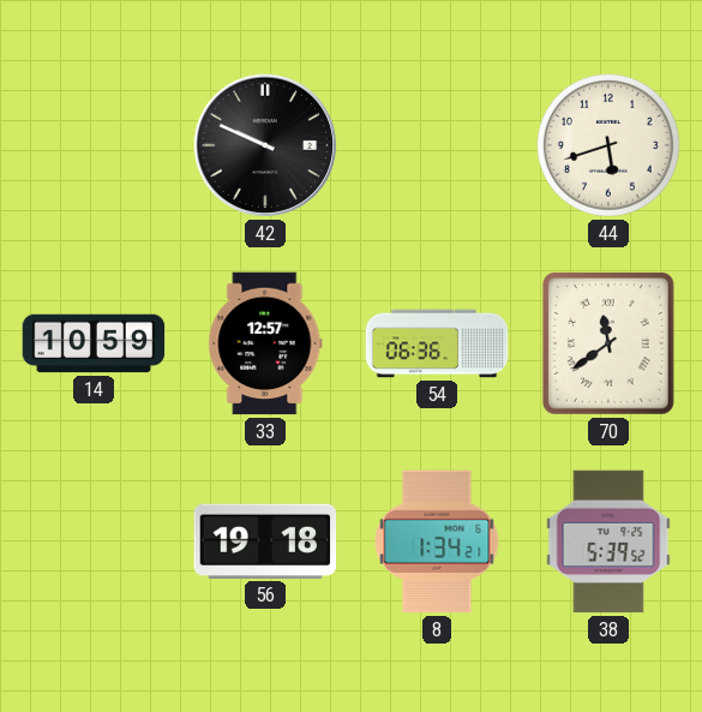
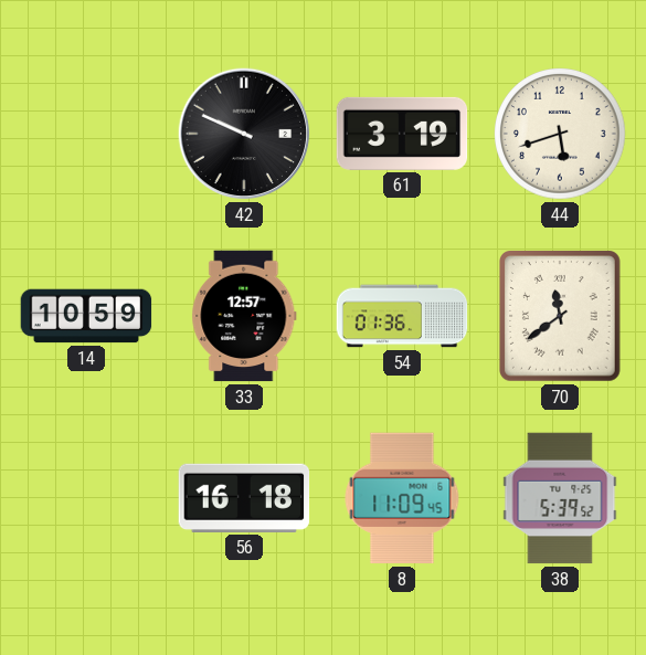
61: none -> 3:19
54: 06:36 -> 01:36
56: 19:18 -> 16:18
8: 1:34 -> 11:09
